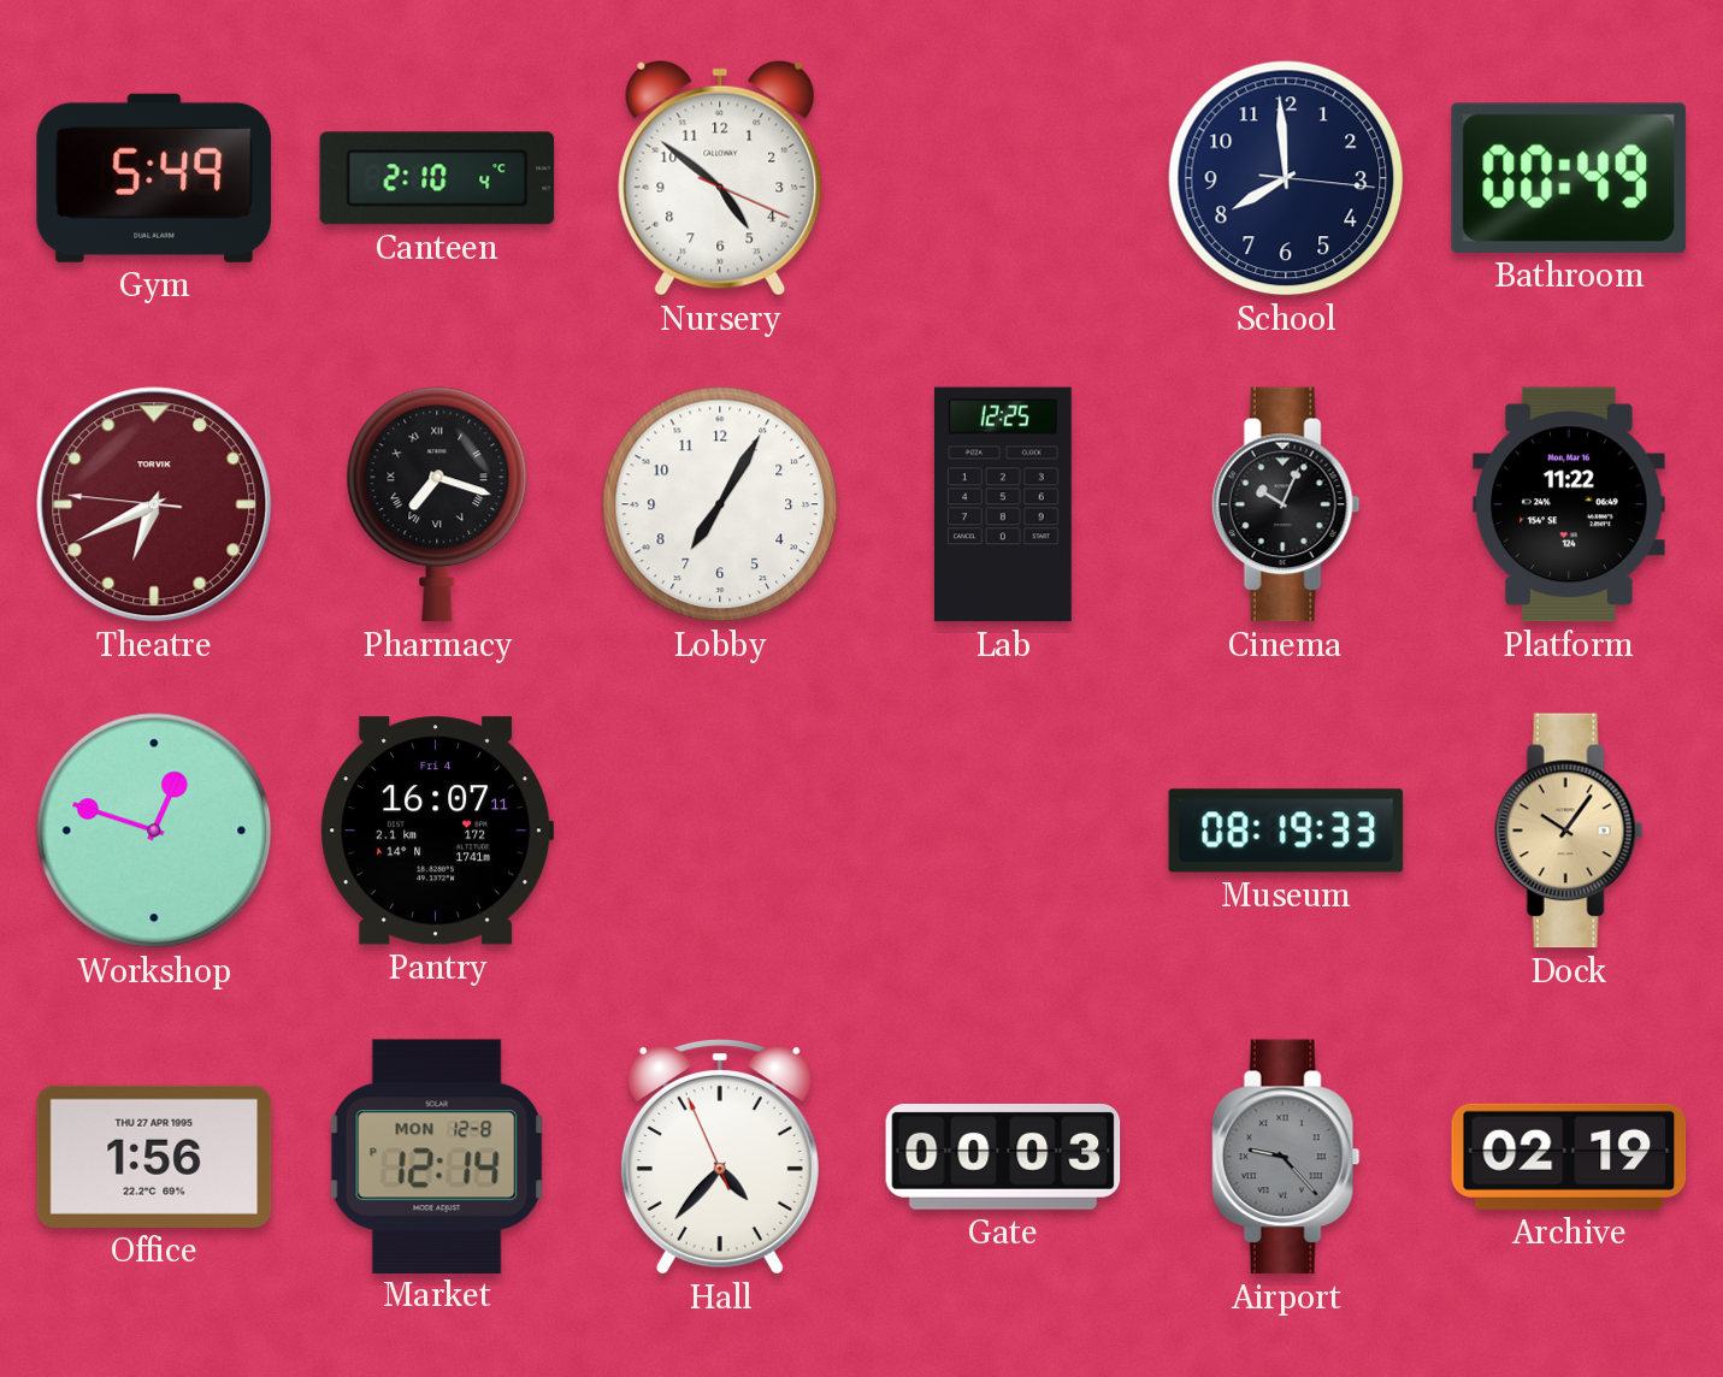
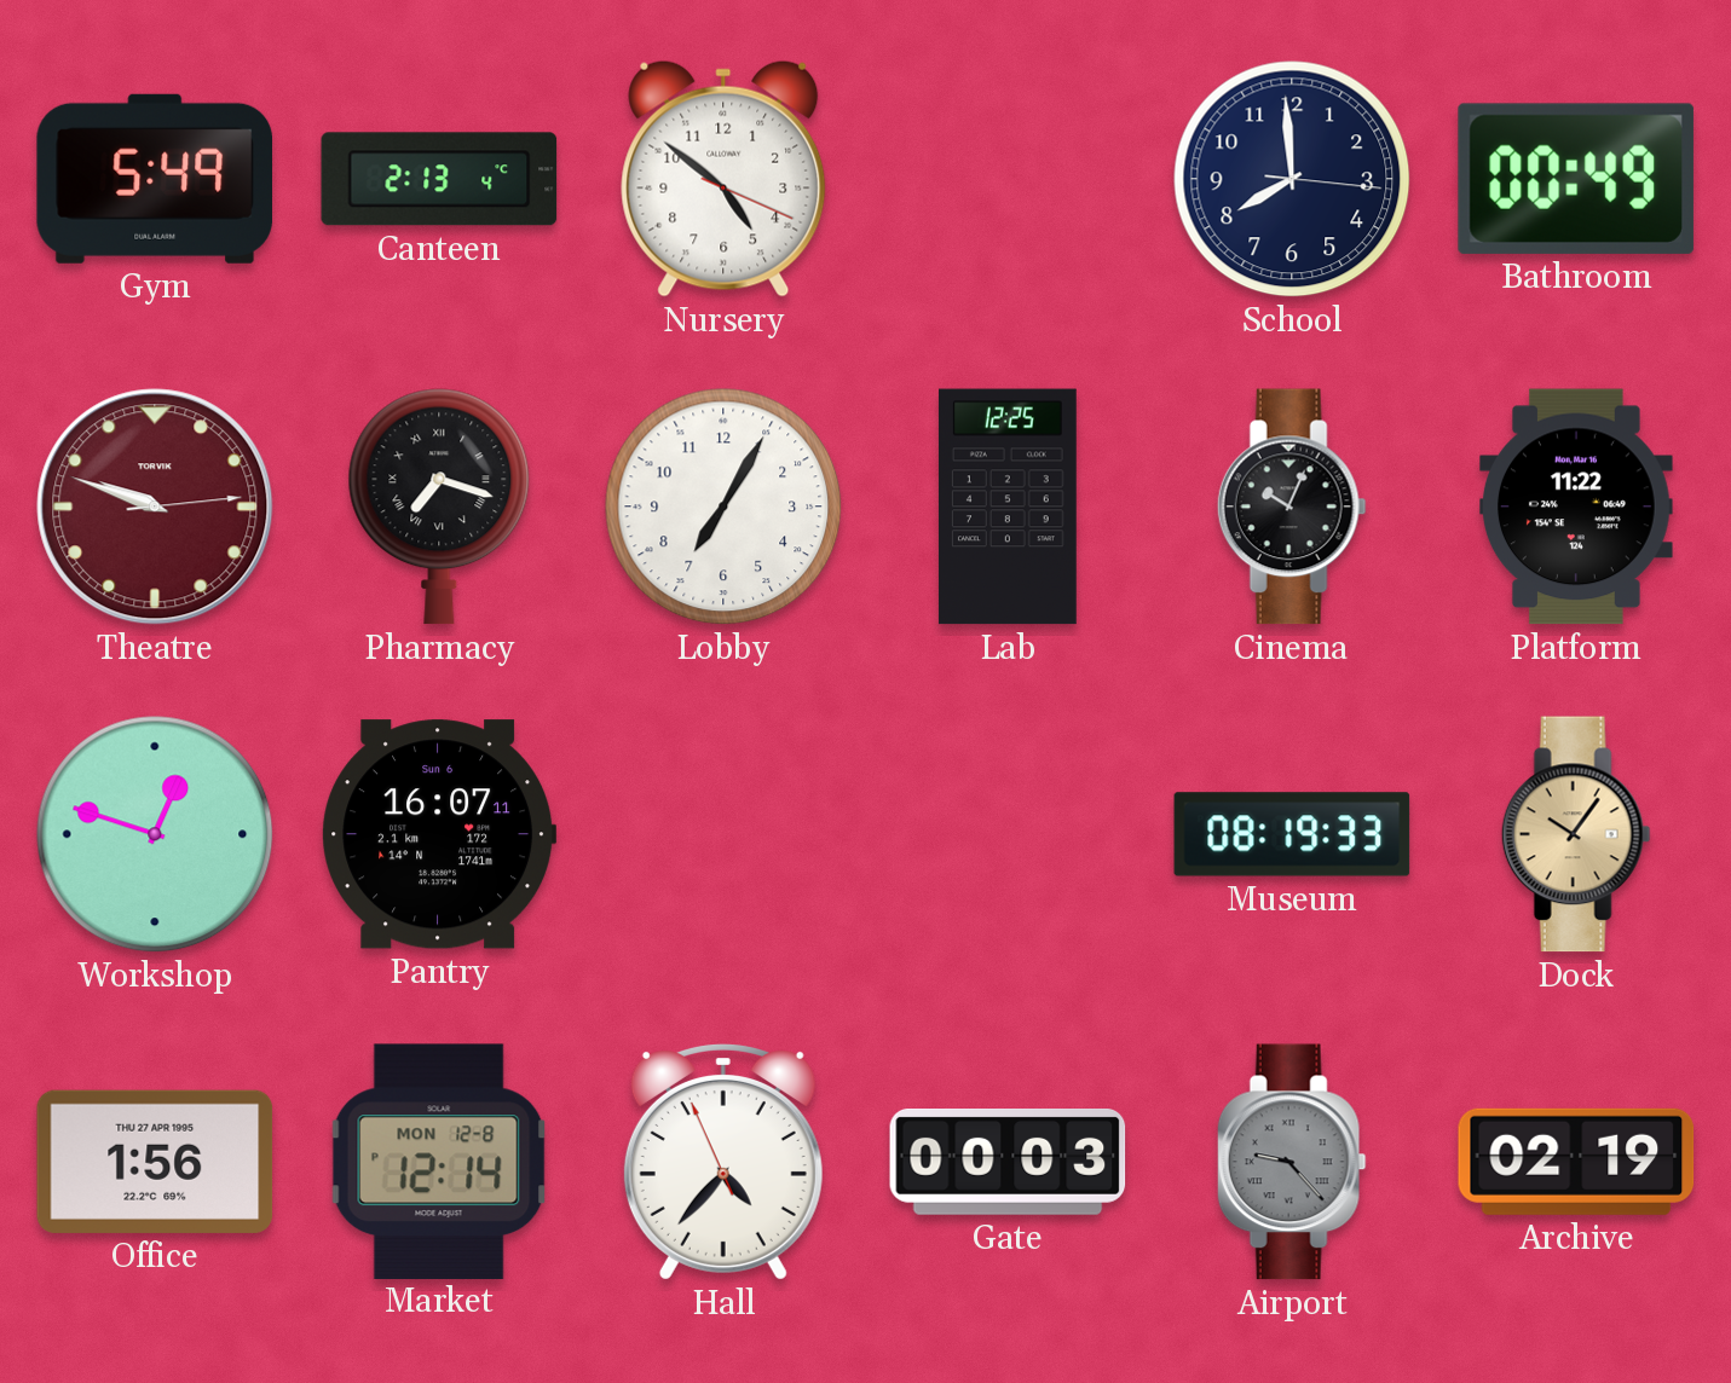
Canteen: 2:10 -> 2:13
Theatre: 6:40 -> 9:48
Pantry date: Fri 4 -> Sun 6
